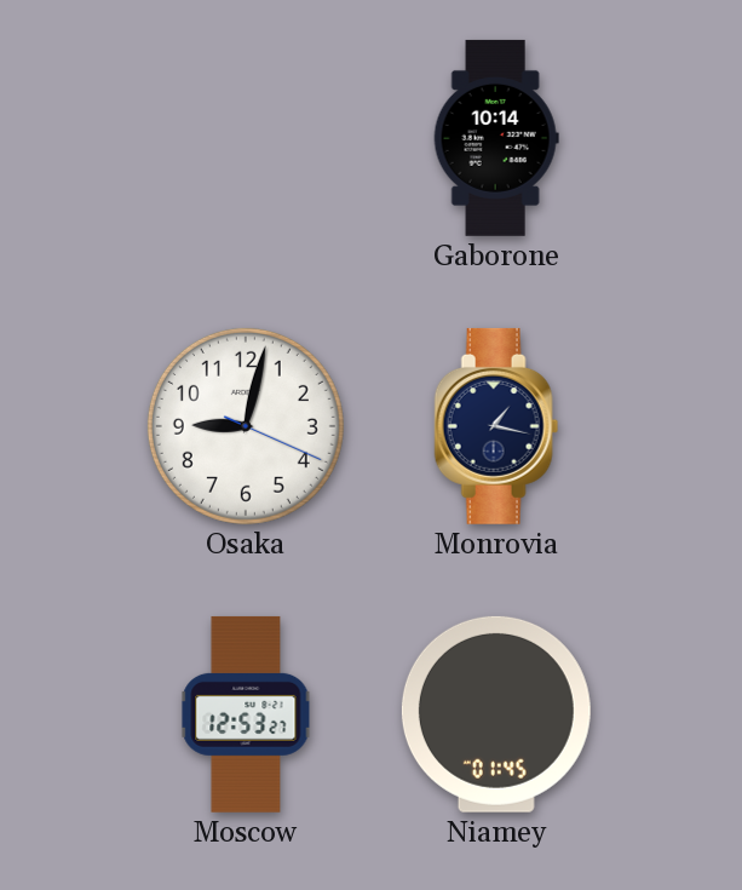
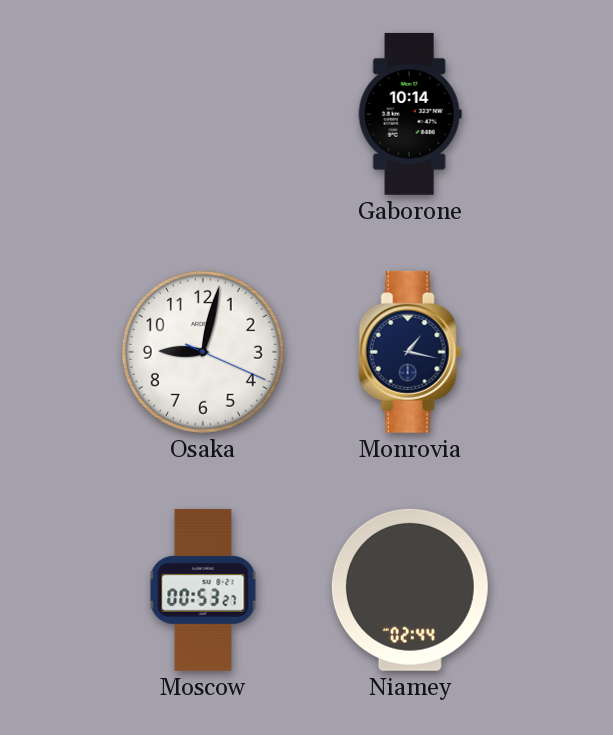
Moscow: 12:53 -> 00:53
Niamey: 01:45 -> 02:44
